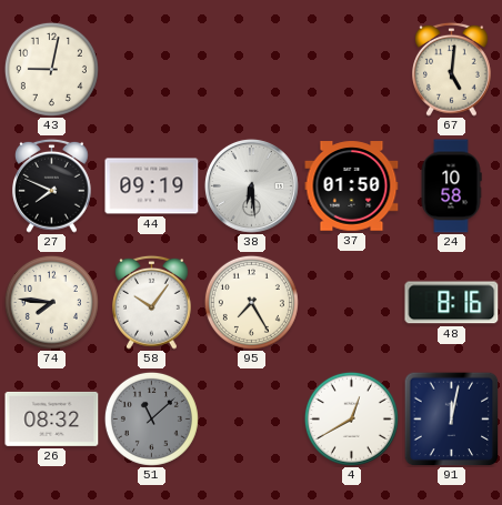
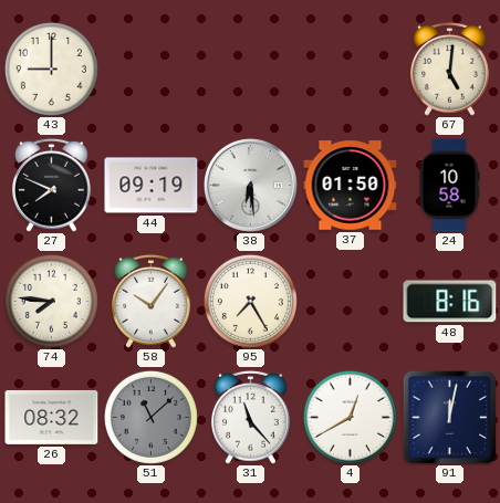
43: 9:02 -> 9:00
31: none -> 11:23
